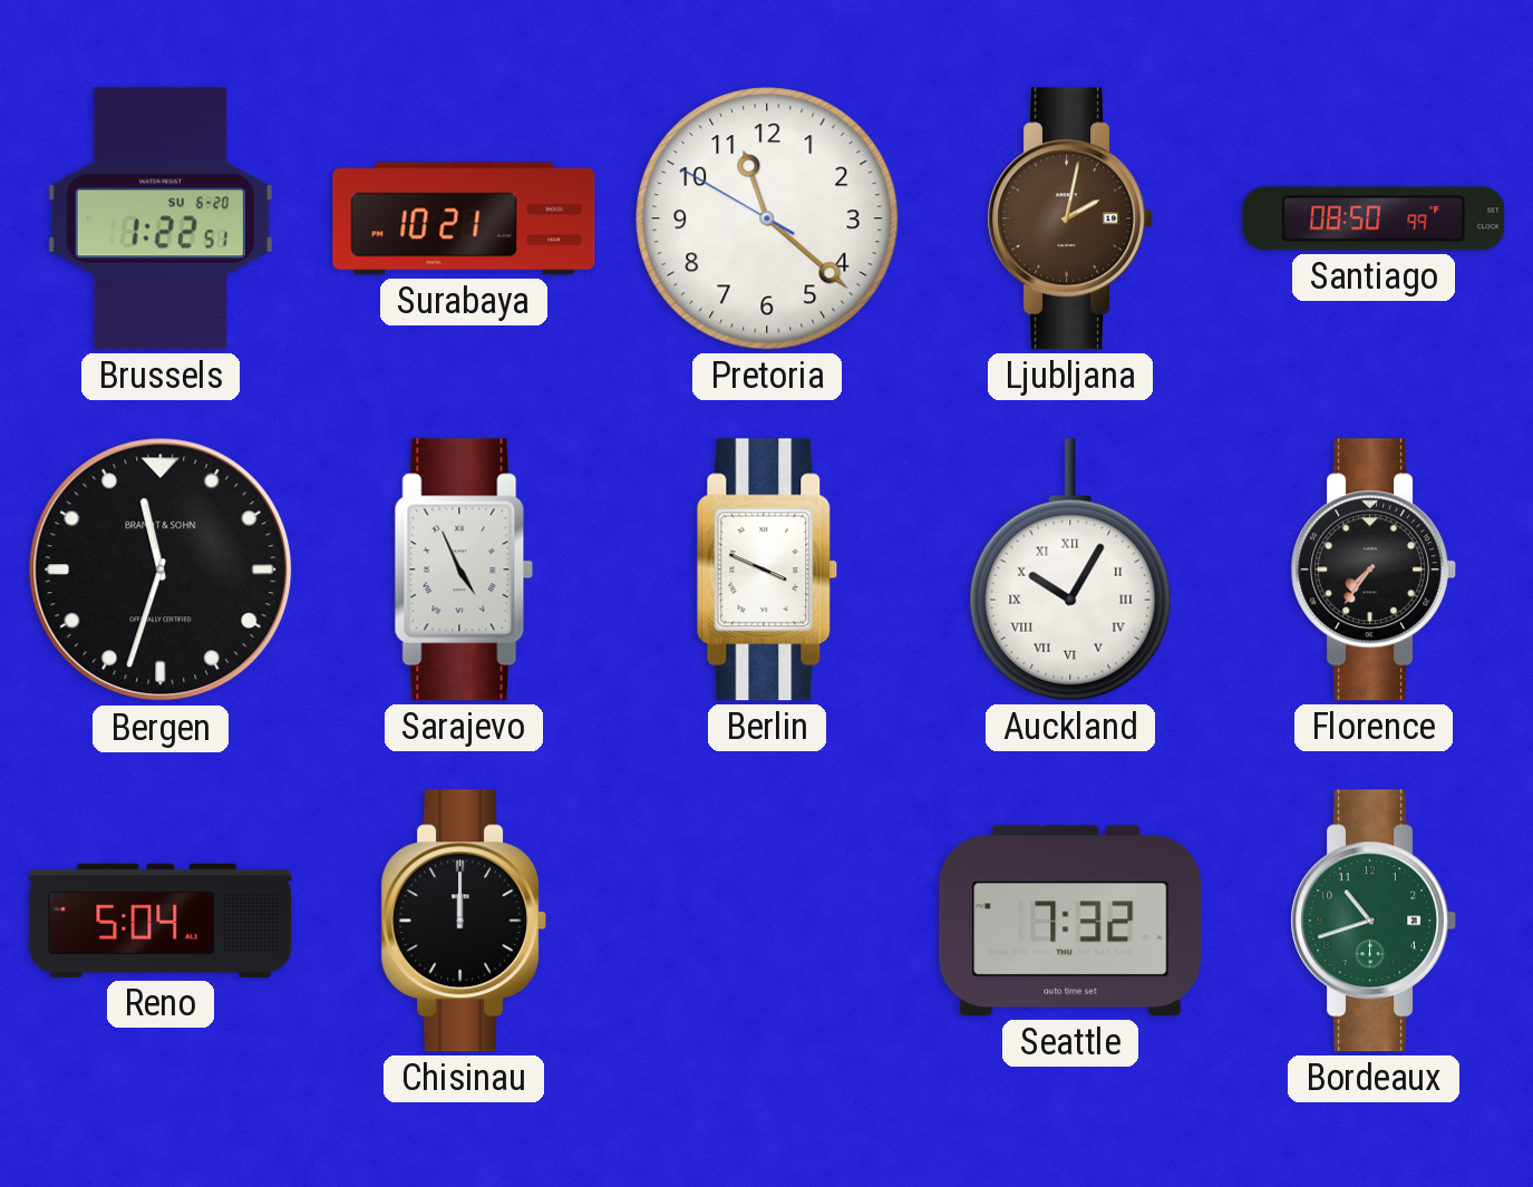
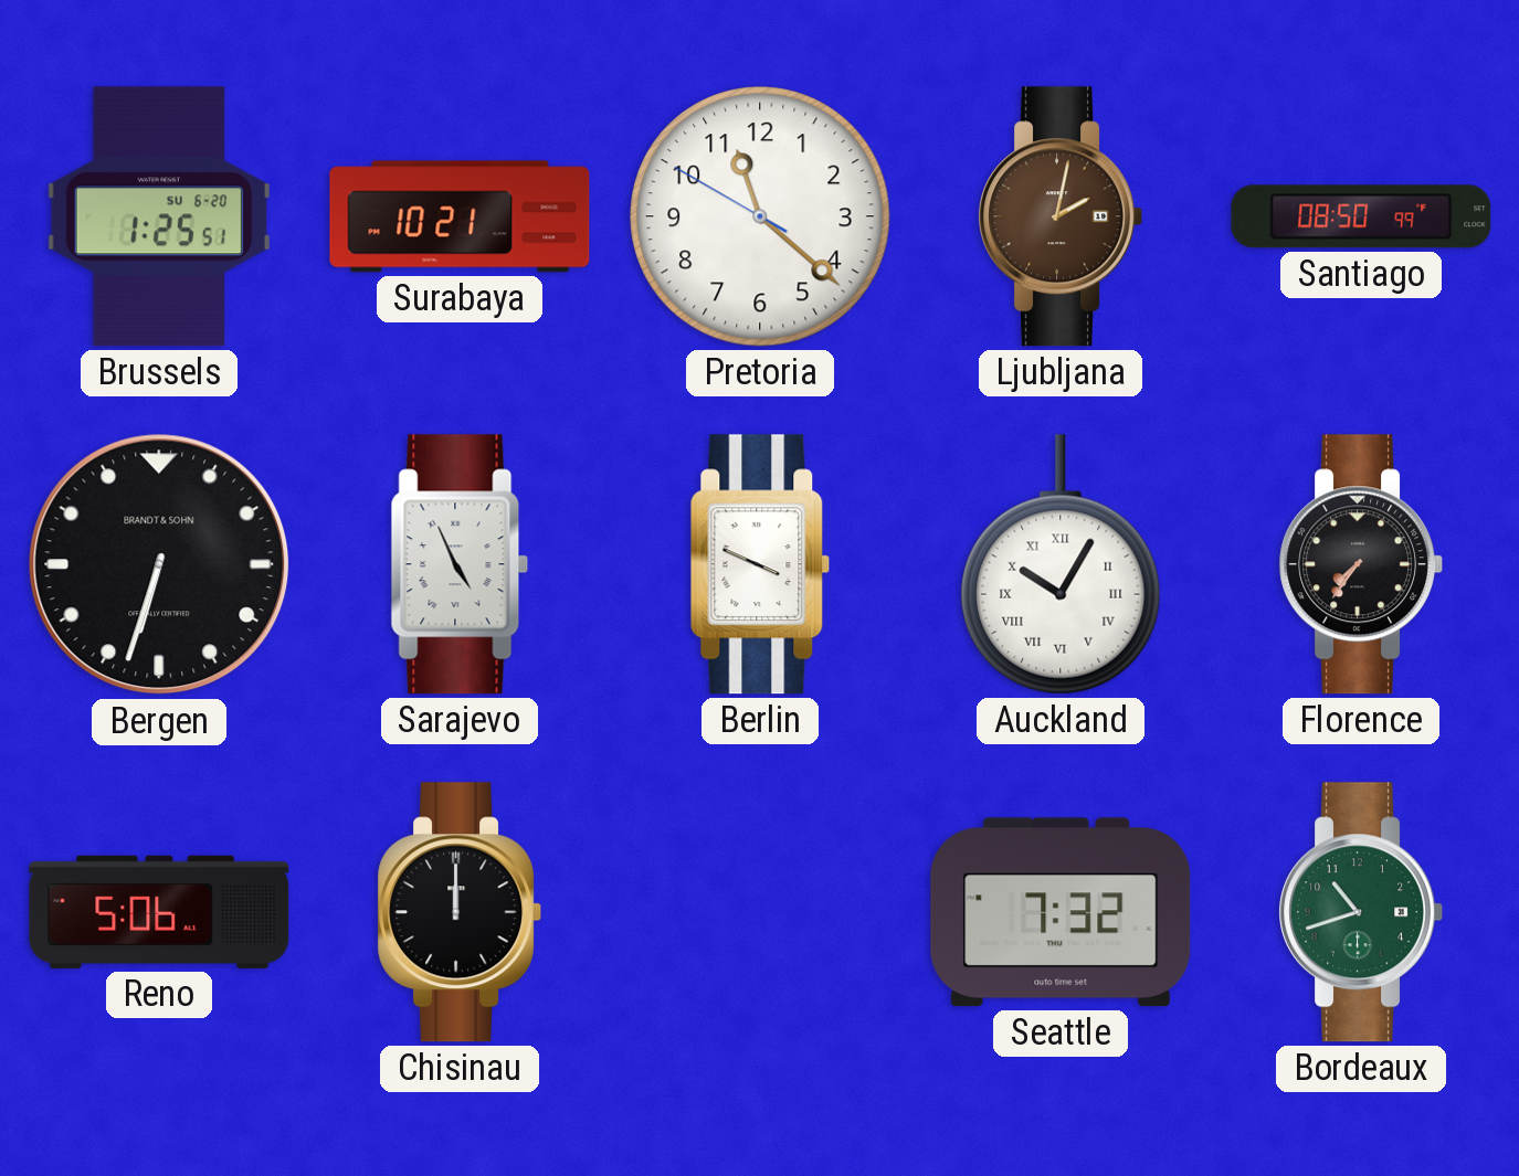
Brussels: 1:22 -> 1:25
Bergen: 11:33 -> 6:33
Reno: 5:04 -> 5:06
